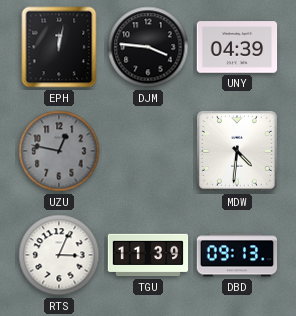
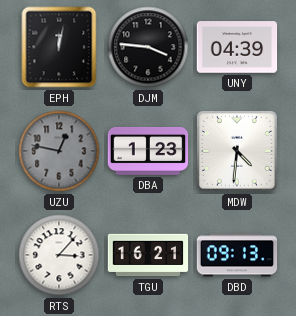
DBA: none -> 1:23
RTS: 3:04 -> 3:07
TGU: 11:39 -> 16:21
